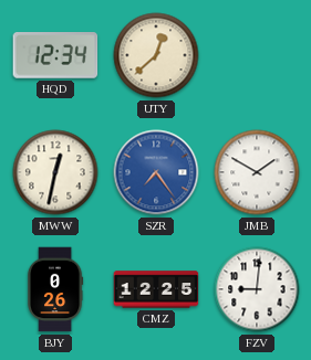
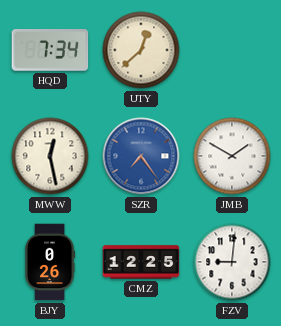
HQD: 12:34 -> 7:34
MWW: 12:32 -> 12:28
